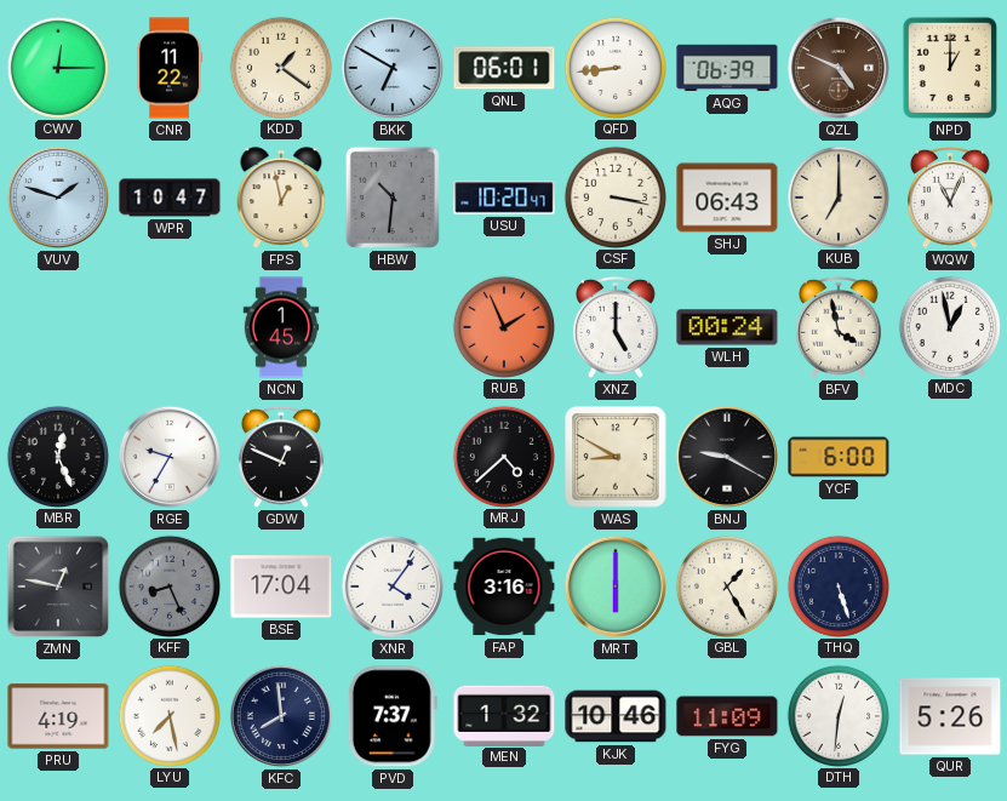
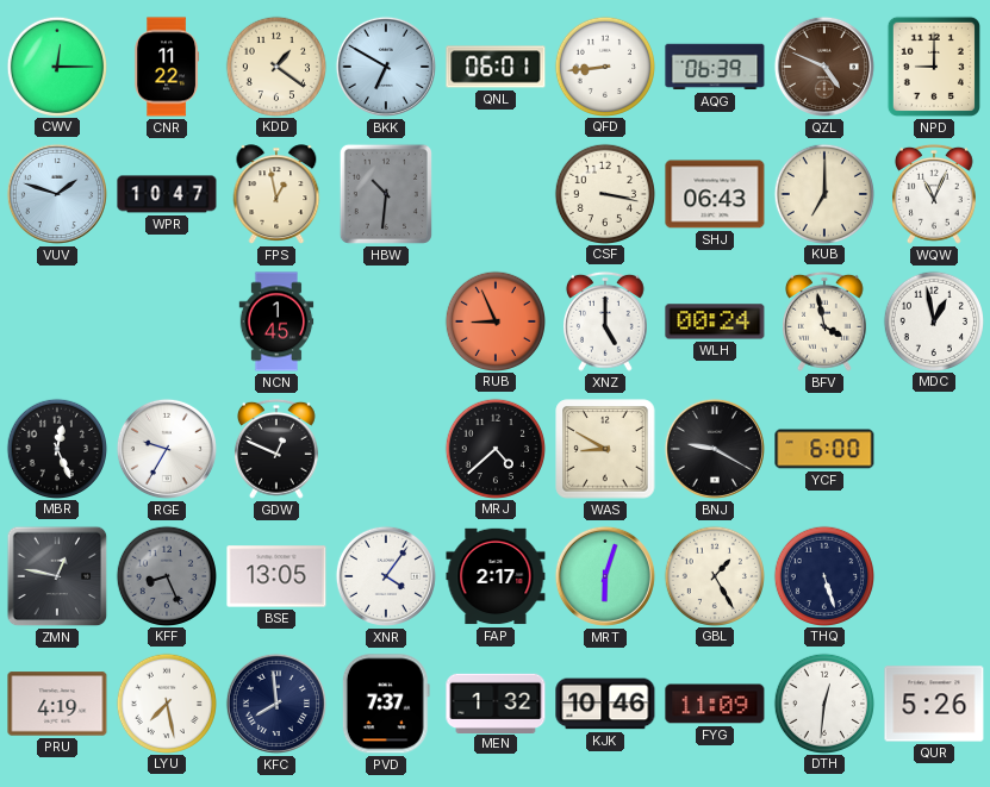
NPD: 1:00 -> 9:00
USU: 10:20 -> none
RUB: 1:56 -> 8:56
BSE: 17:04 -> 13:05
FAP: 3:16 -> 2:17
MRT: 6:00 -> 6:03
